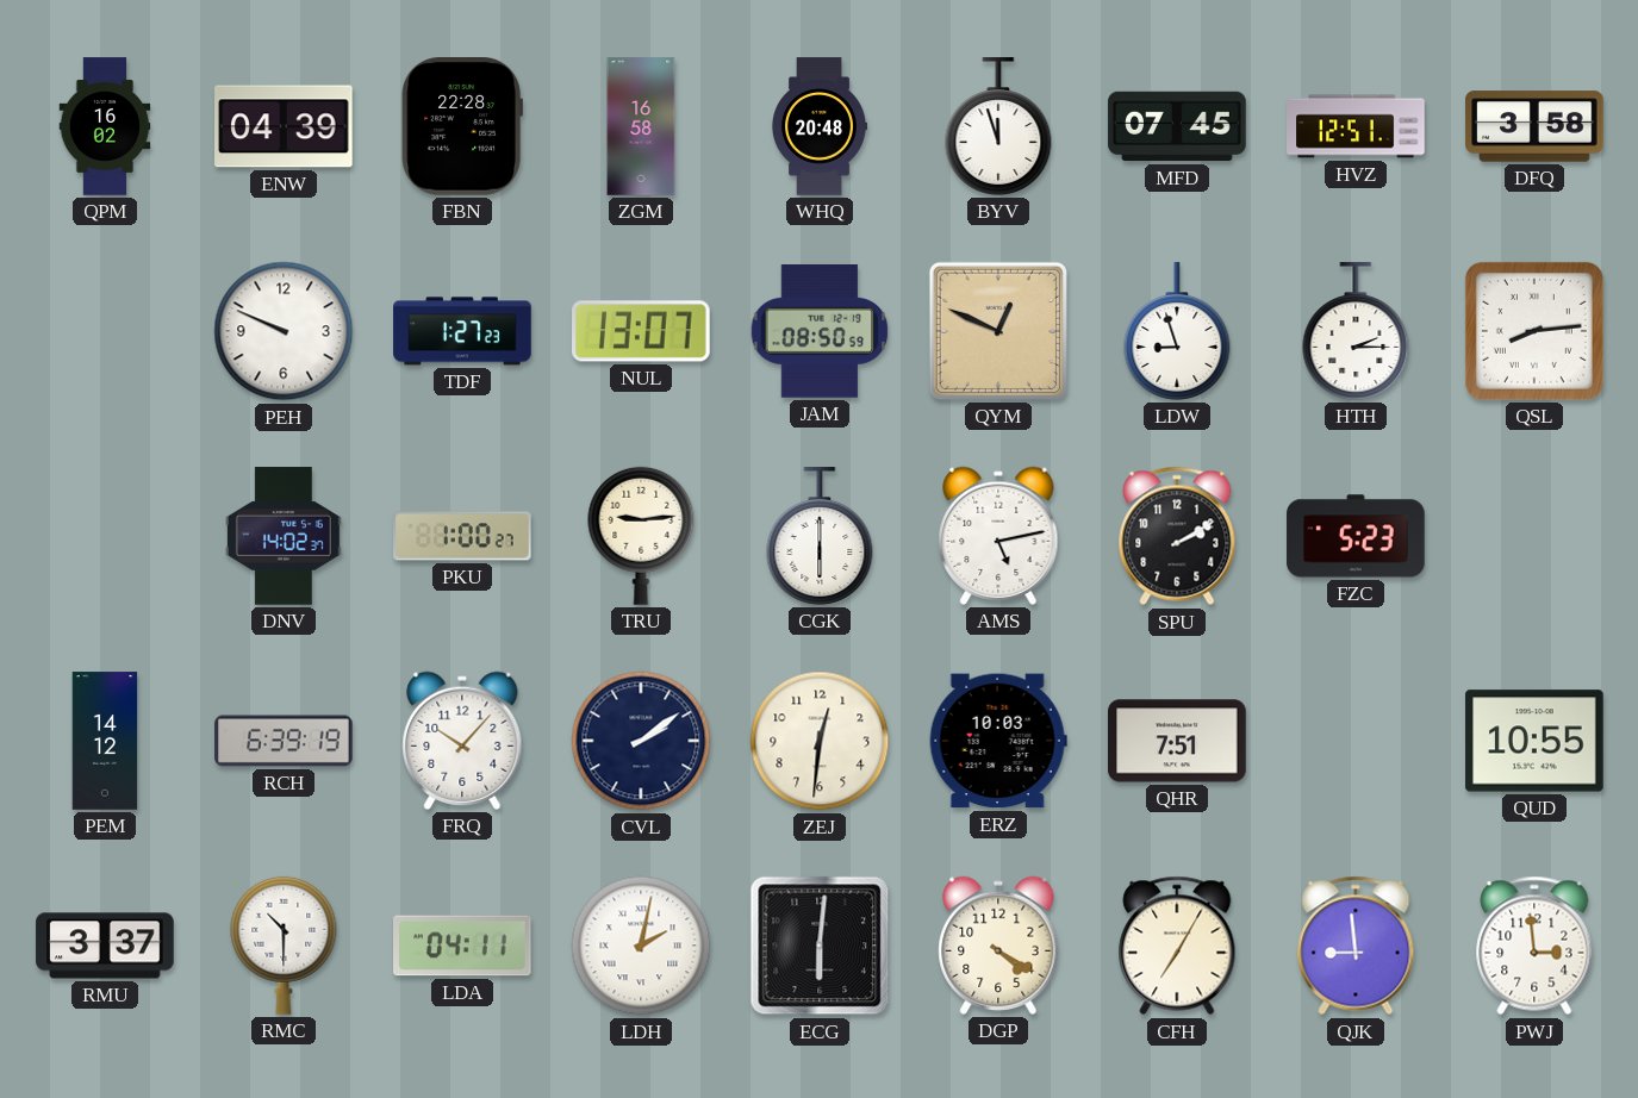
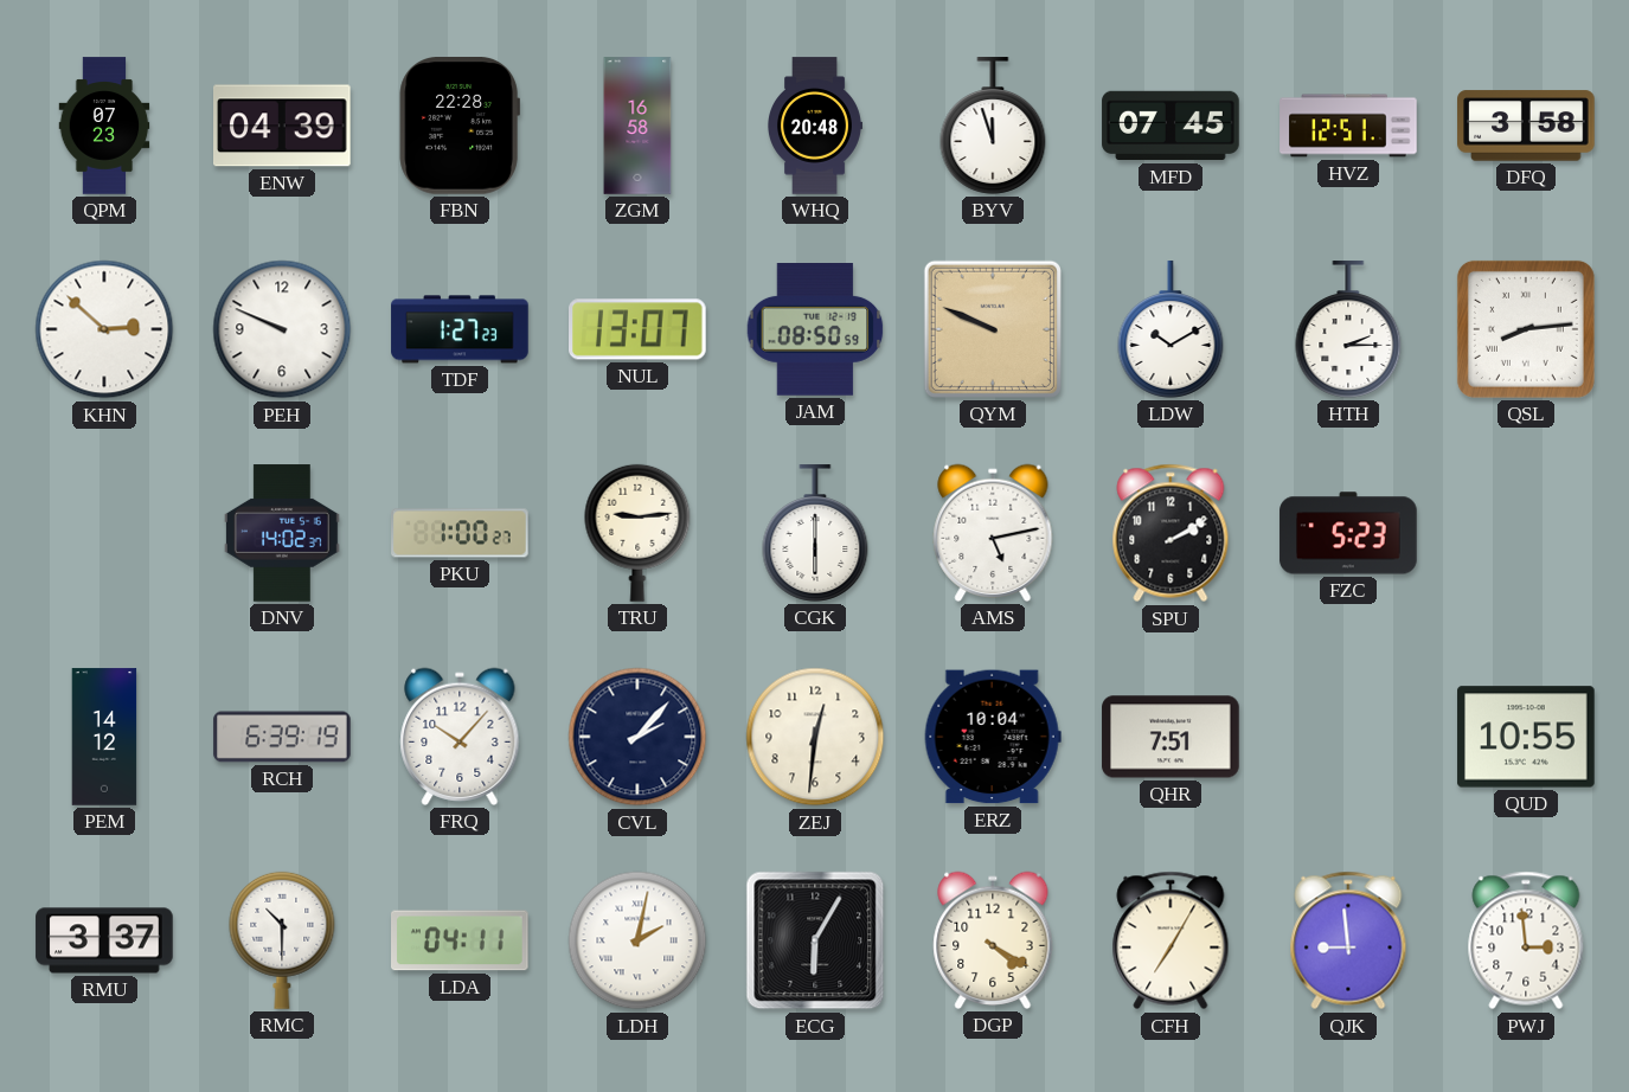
QPM: 16:02 -> 07:23
KHN: none -> 2:52
QYM: 12:49 -> 9:49
LDW: 8:57 -> 10:10
CVL: 2:09 -> 2:07
ERZ: 10:03 -> 10:04
ECG: 6:01 -> 6:05
